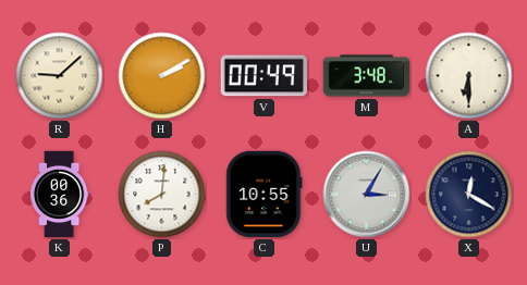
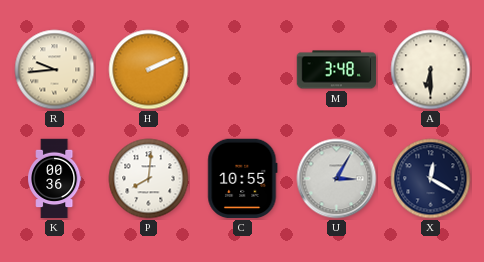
R: 9:08 -> 9:44
H: 2:10 -> 2:11
V: 00:49 -> none
